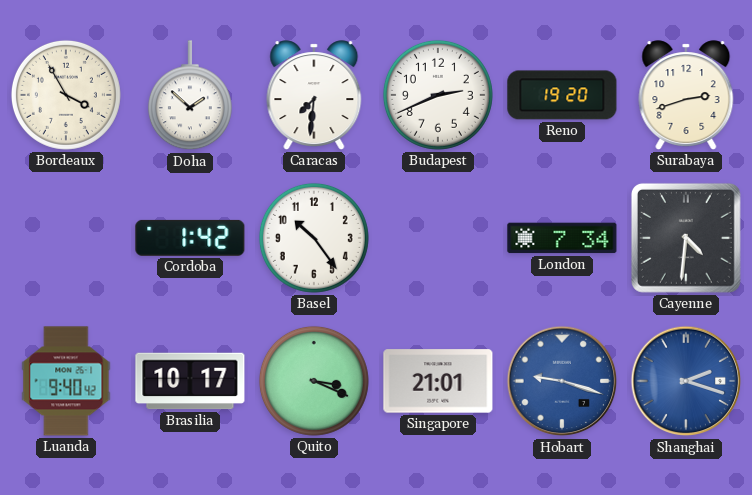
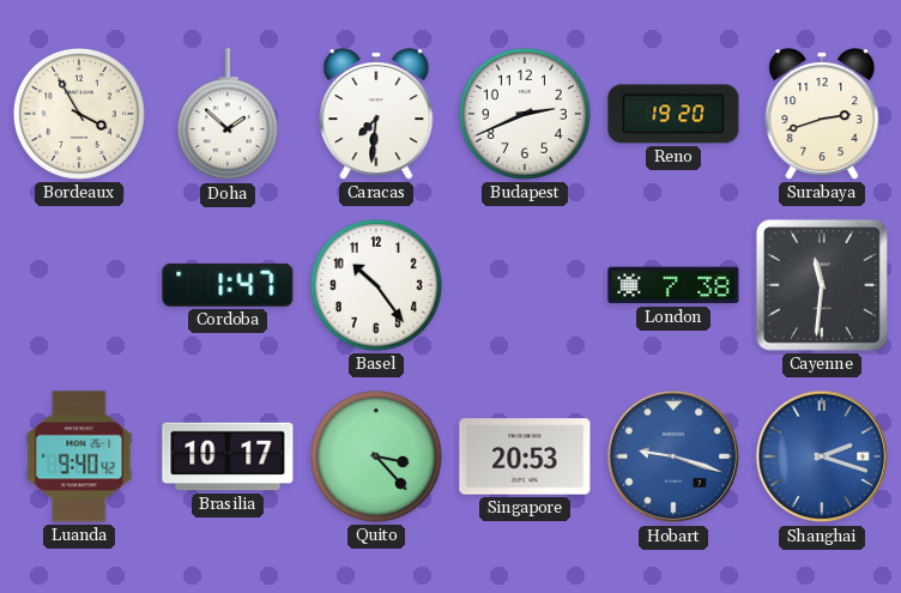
Cordoba: 1:42 -> 1:47
London: 7:34 -> 7:38
Cayenne: 4:31 -> 11:31
Quito: 3:19 -> 3:23
Singapore: 21:01 -> 20:53
